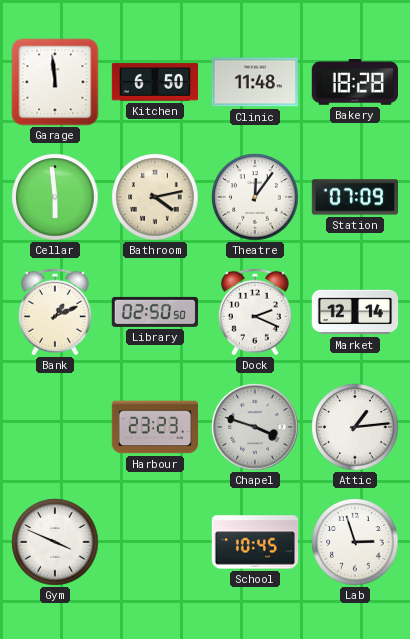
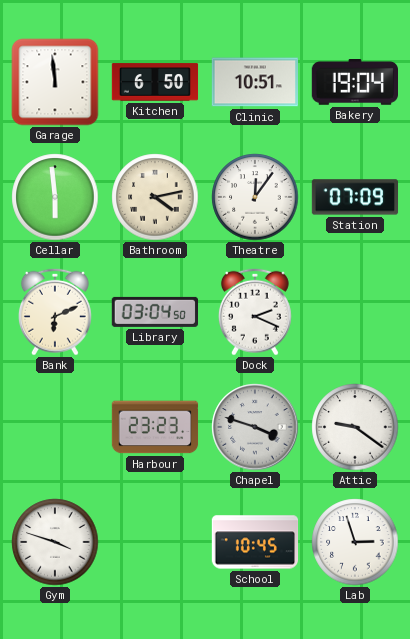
Clinic: 11:48 -> 10:51
Bakery: 18:28 -> 19:04
Bank: 1:11 -> 6:11
Library: 02:50 -> 03:04
Market: 12:14 -> none
Attic: 1:14 -> 9:21
Gym: 3:49 -> 3:48
